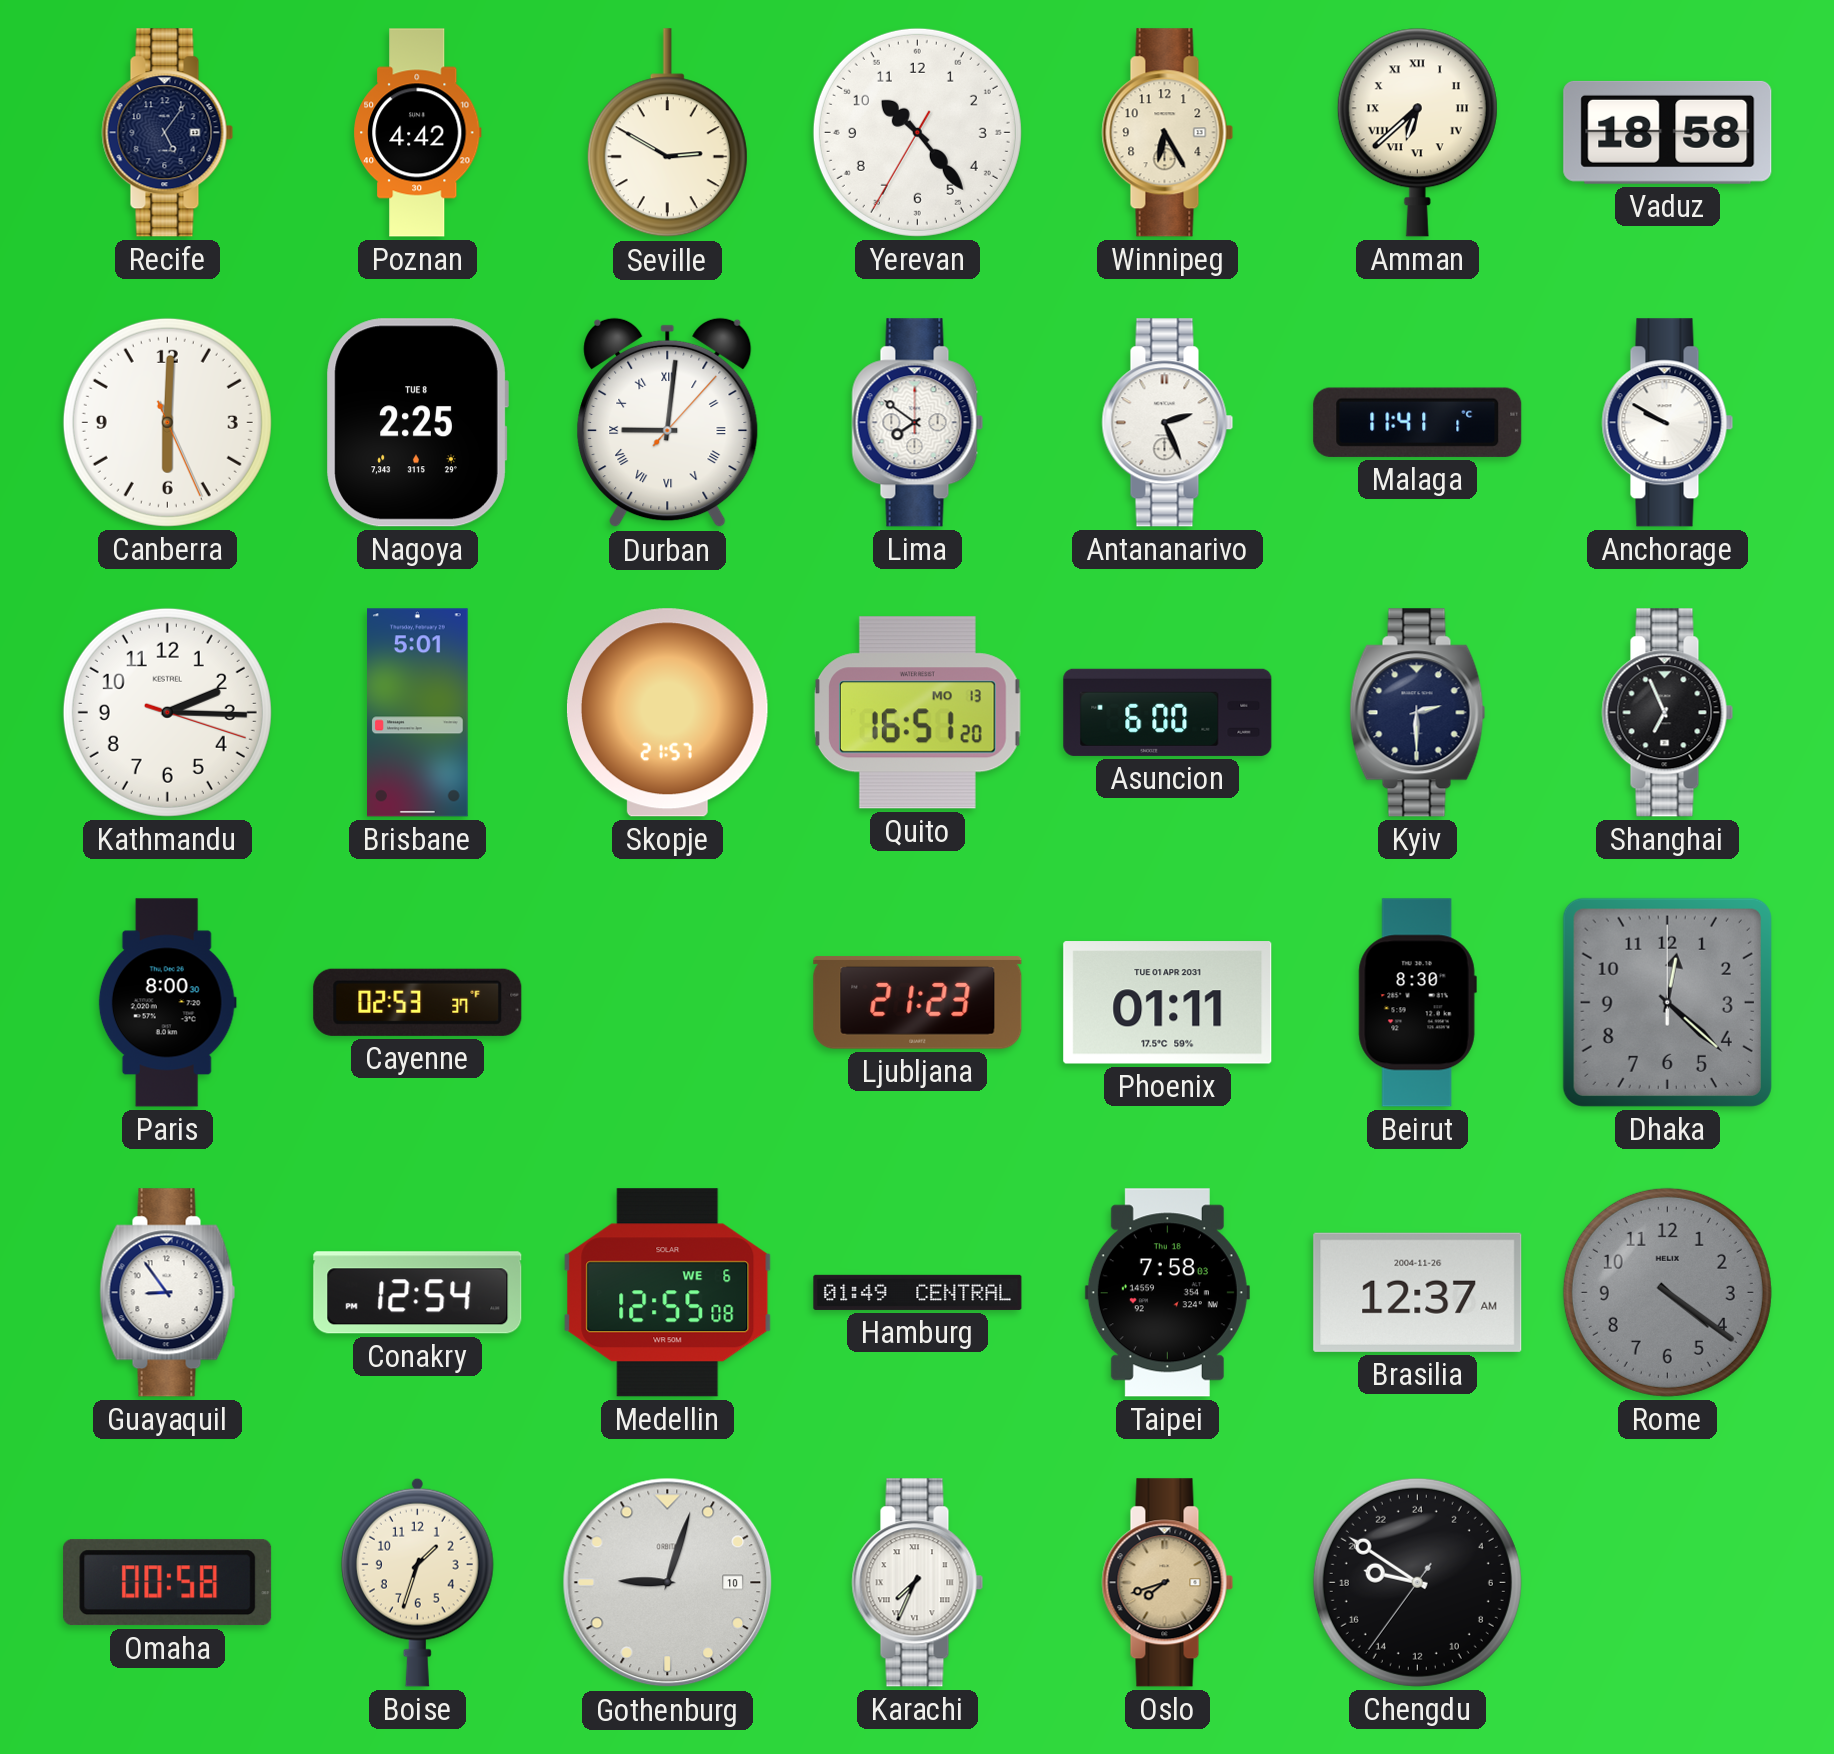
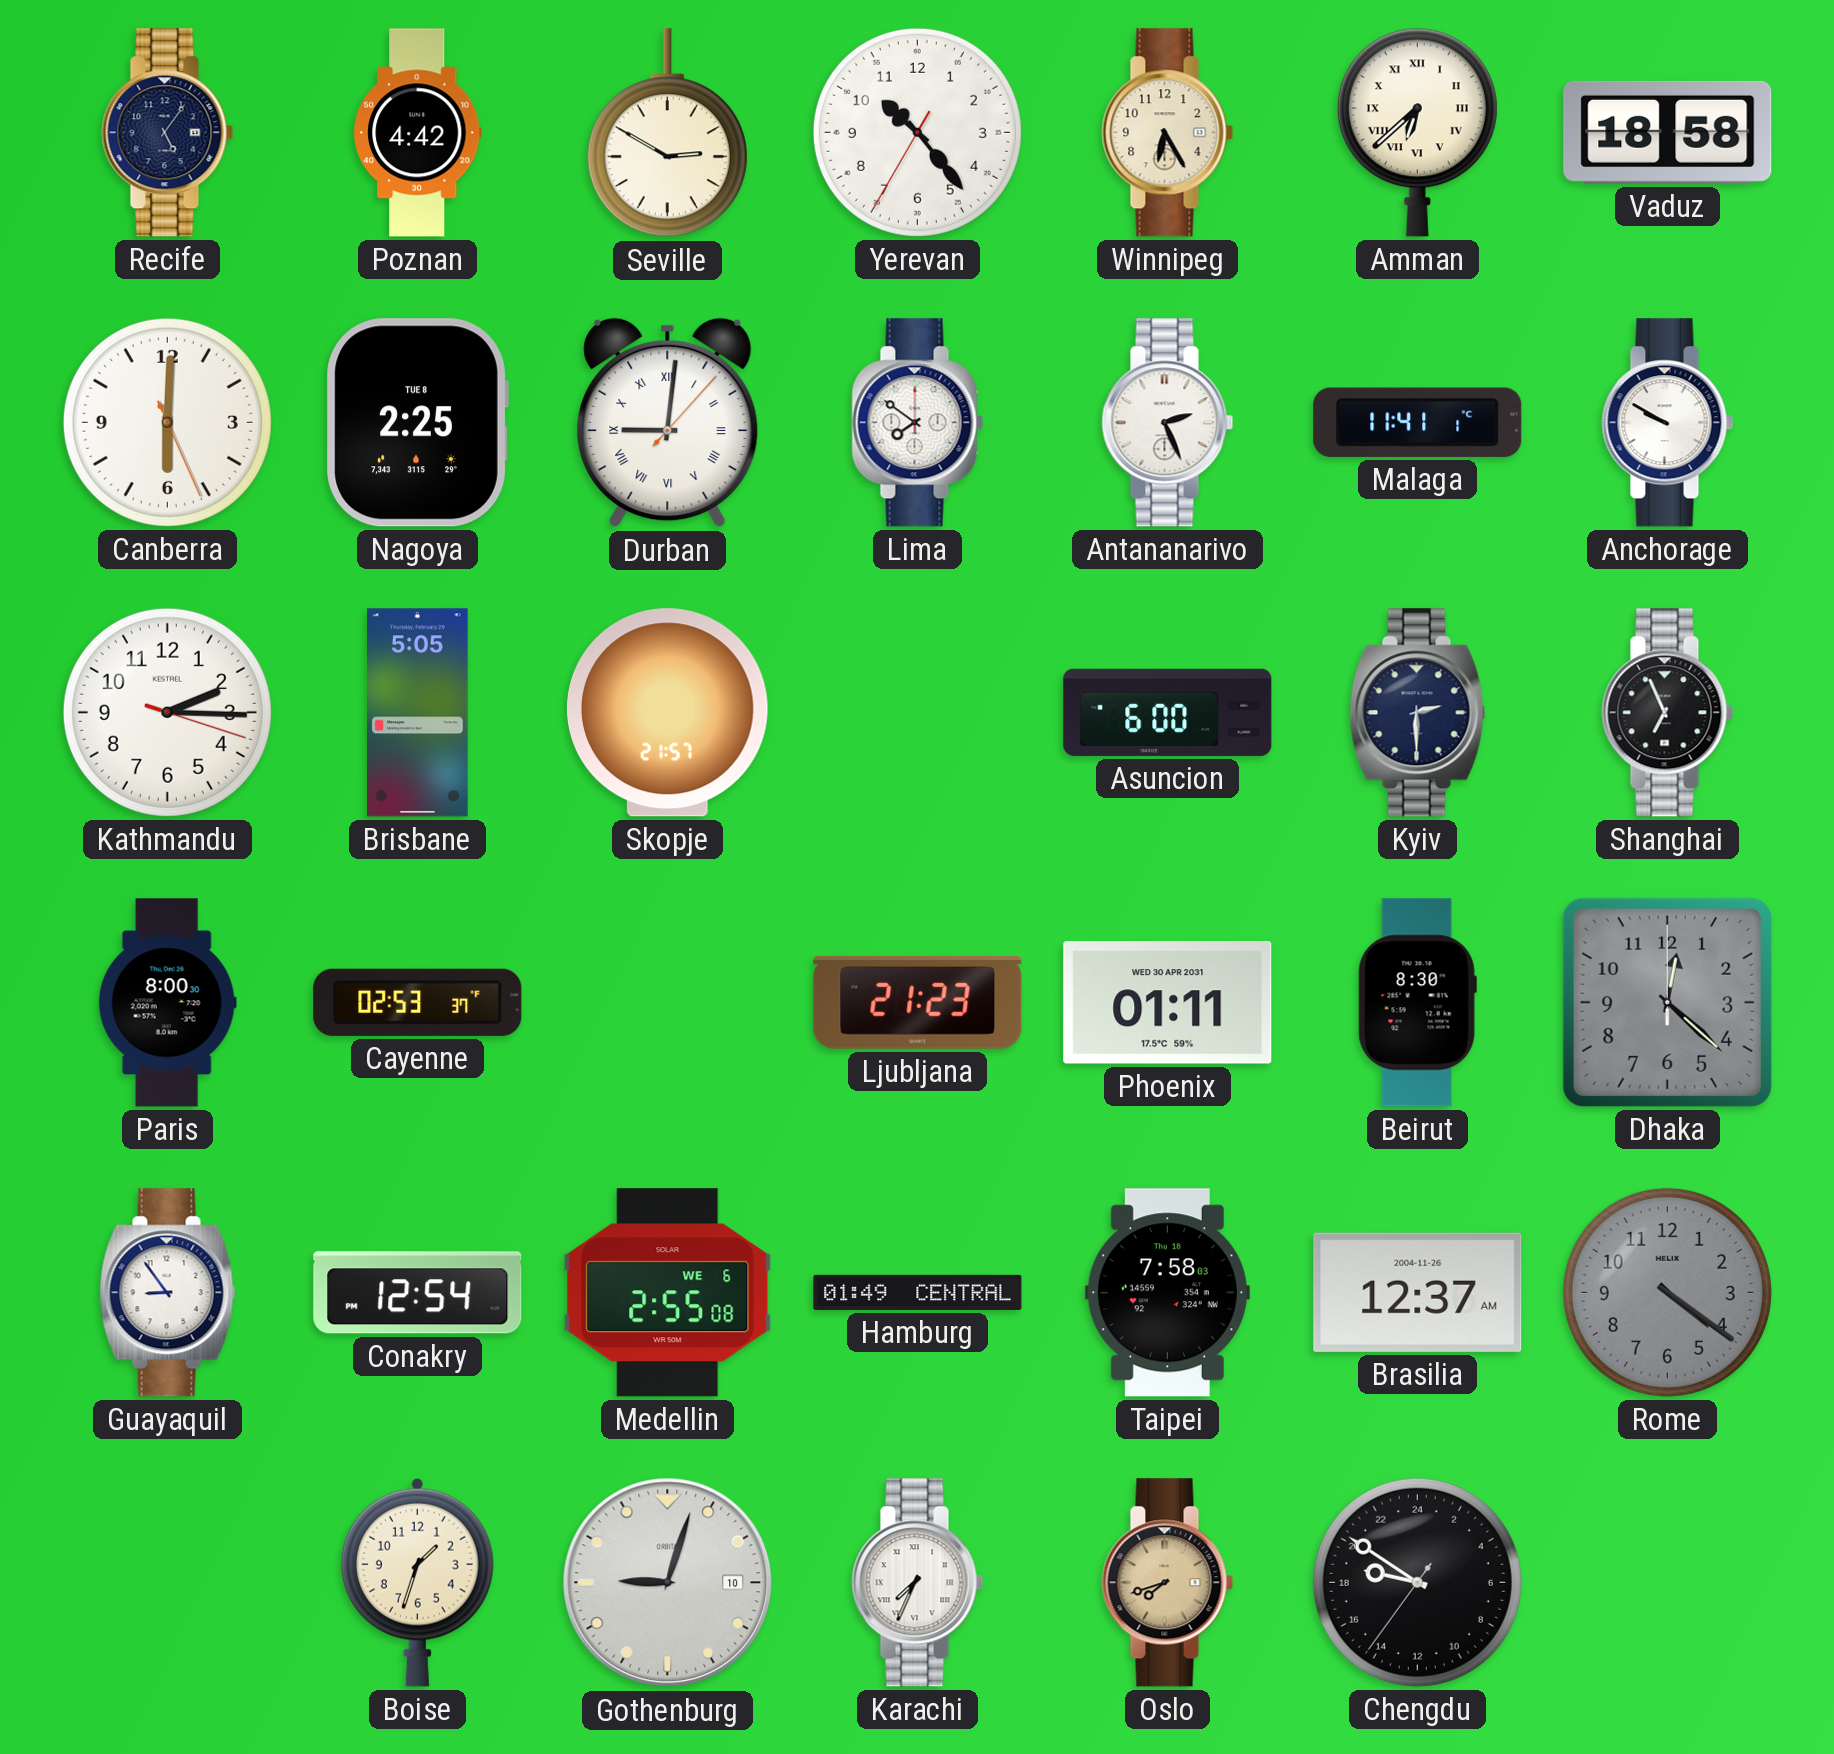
Brisbane: 5:01 -> 5:05
Quito: 16:51 -> none
Phoenix date: TUE 01 APR 2031 -> WED 30 APR 2031
Medellin: 12:55 -> 2:55
Omaha: 00:58 -> none
